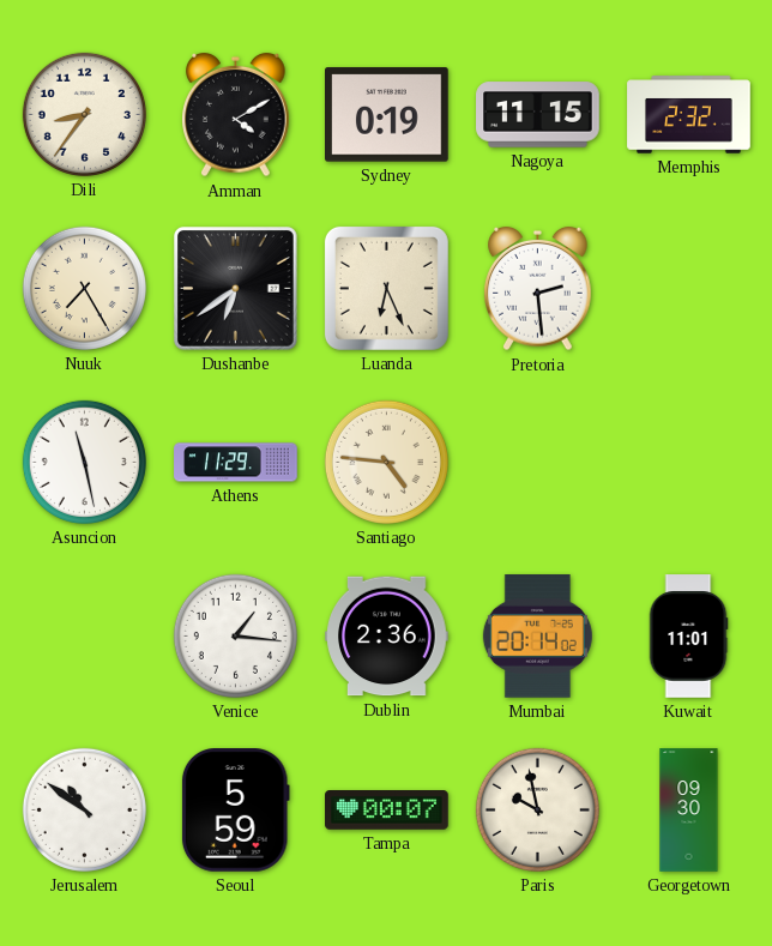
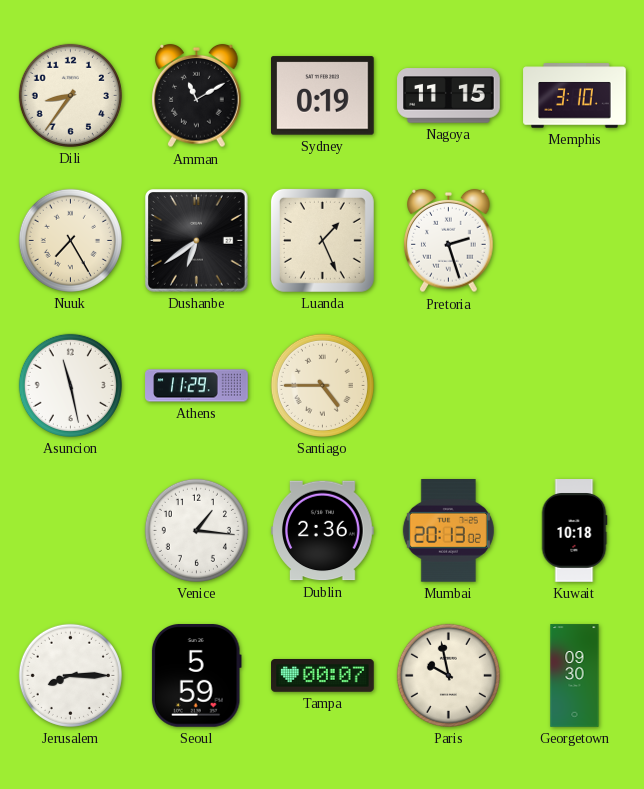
Amman: 4:10 -> 11:10
Memphis: 2:32 -> 3:10
Luanda: 6:26 -> 1:26
Pretoria: 2:29 -> 2:27
Santiago: 4:46 -> 4:45
Mumbai: 20:14 -> 20:13
Kuwait: 11:01 -> 10:18
Jerusalem: 10:51 -> 8:15
